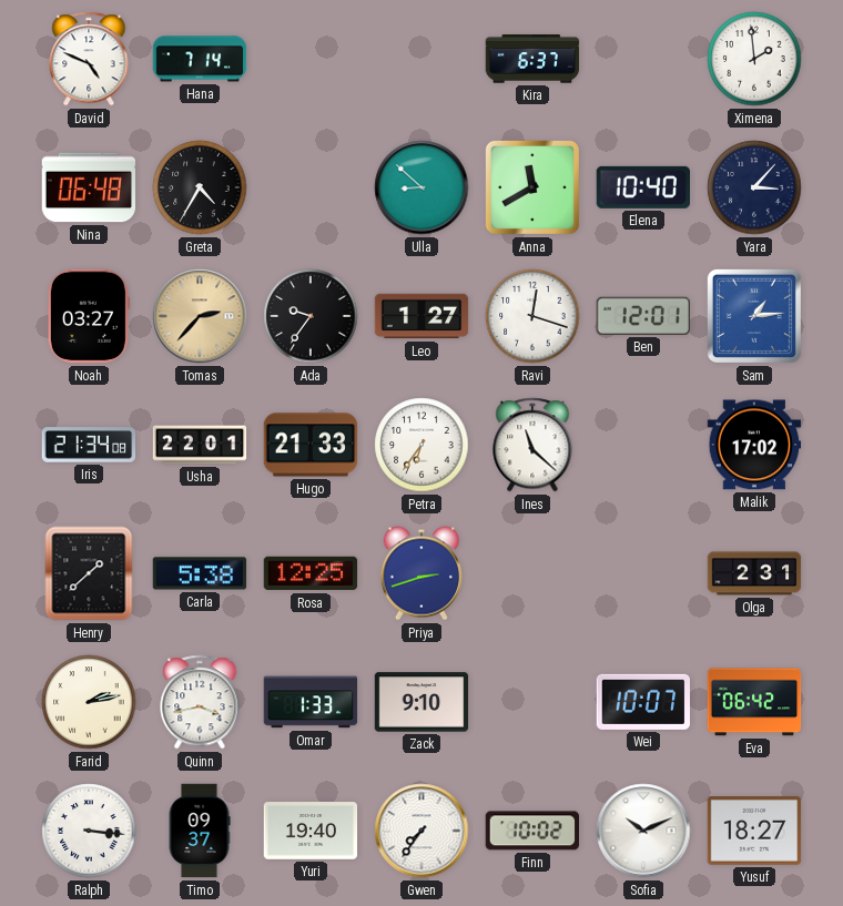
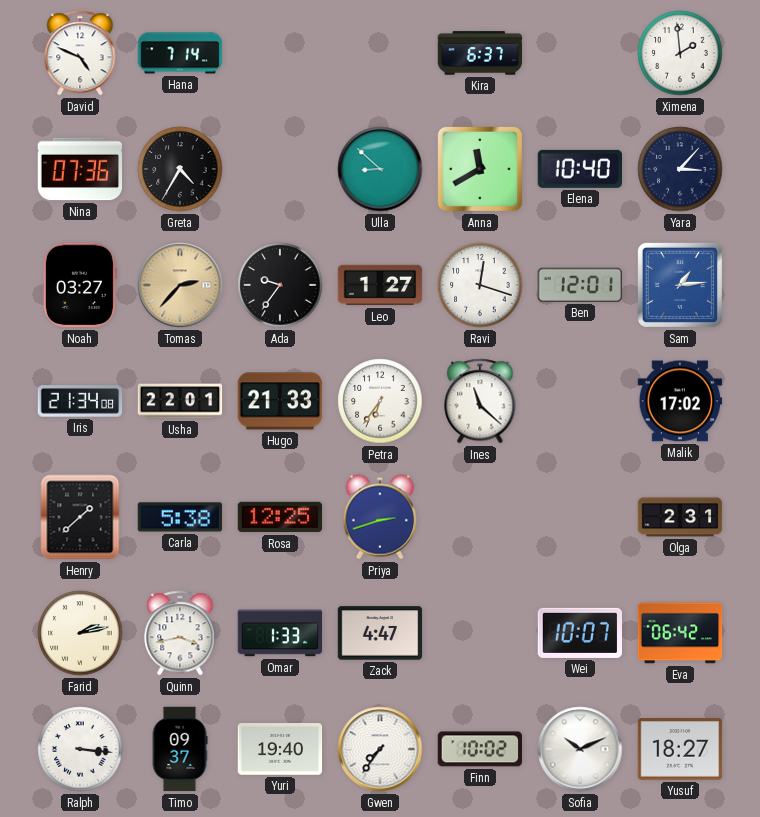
Nina: 06:48 -> 07:36
Zack: 9:10 -> 4:47
